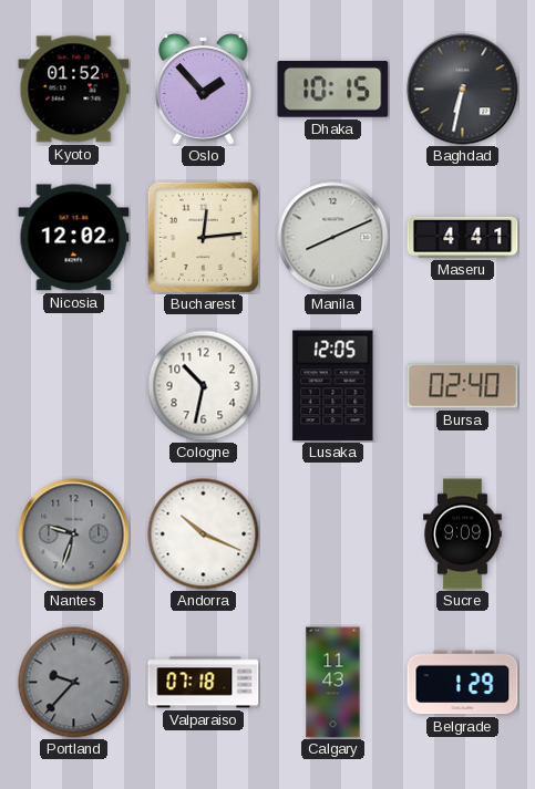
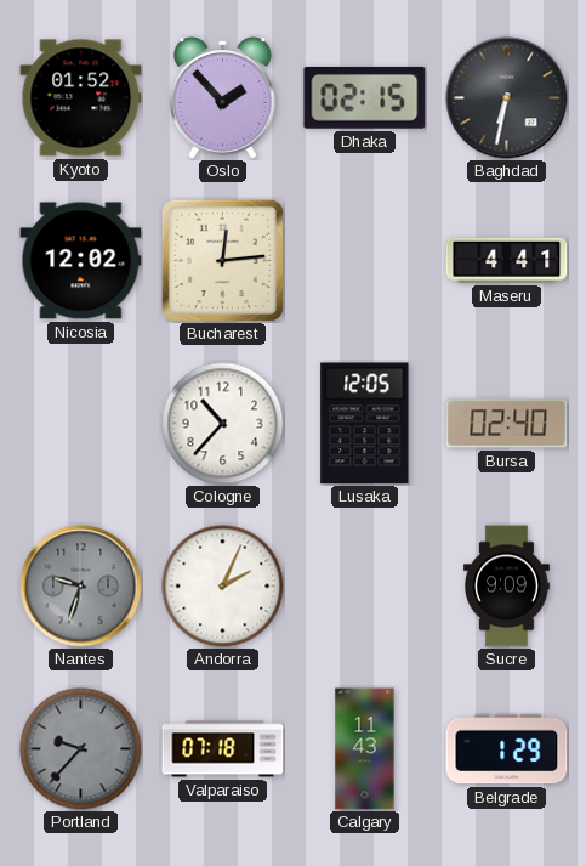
Dhaka: 10:15 -> 02:15
Manila: 8:11 -> none
Cologne: 10:32 -> 10:37
Andorra: 10:19 -> 2:04
